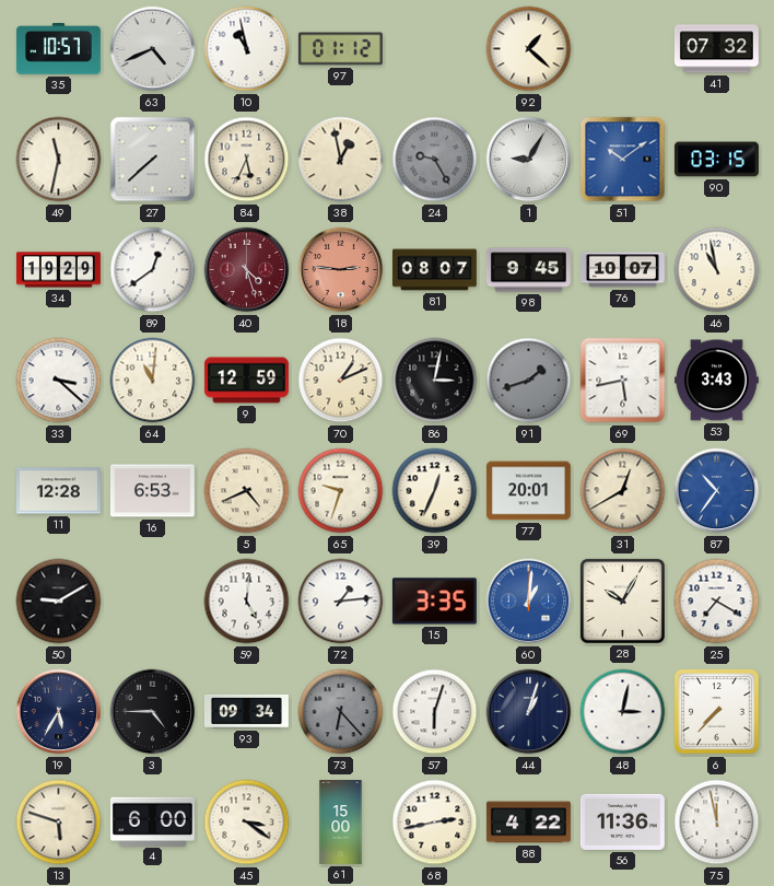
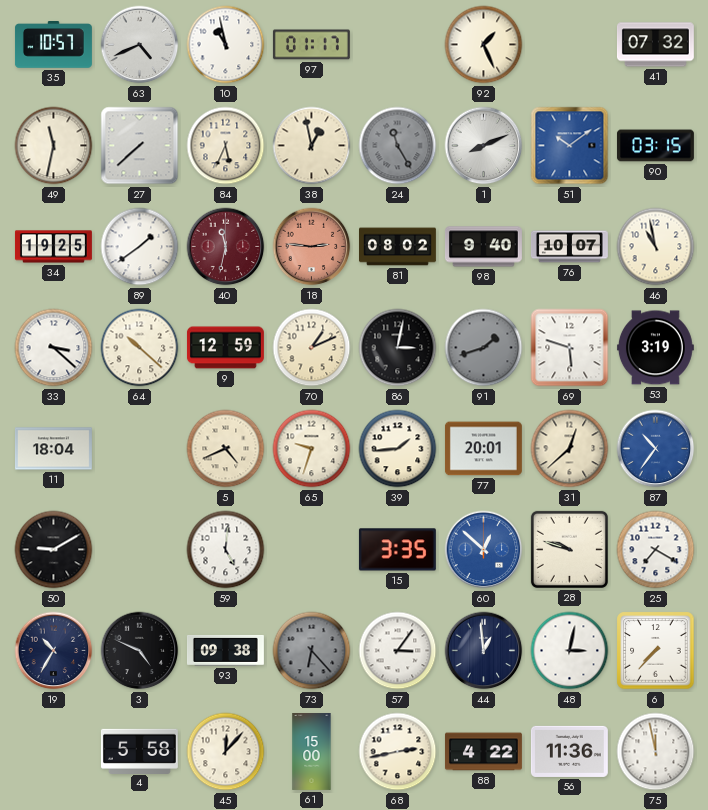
97: 01:12 -> 01:17
92: 1:22 -> 1:26
24: 9:25 -> 11:25
1: 9:05 -> 8:11
34: 19:29 -> 19:25
89: 12:39 -> 1:39
40: 4:27 -> 11:32
81: 08:07 -> 08:02
98: 9:45 -> 9:40
64: 11:01 -> 10:22
69: 5:43 -> 5:48
53: 3:43 -> 3:19
11: 12:28 -> 18:04
16: 6:53 -> none
39: 12:34 -> 1:44
31: 12:40 -> 12:38
72: 1:14 -> none
60: 1:01 -> 12:52
28: 10:05 -> 9:48
19: 5:35 -> 10:35
3: 4:45 -> 4:49
93: 09:34 -> 09:38
57: 6:03 -> 3:06
44: 1:03 -> 12:59
13: 5:48 -> none
4: 6:00 -> 5:58
45: 3:21 -> 12:07
